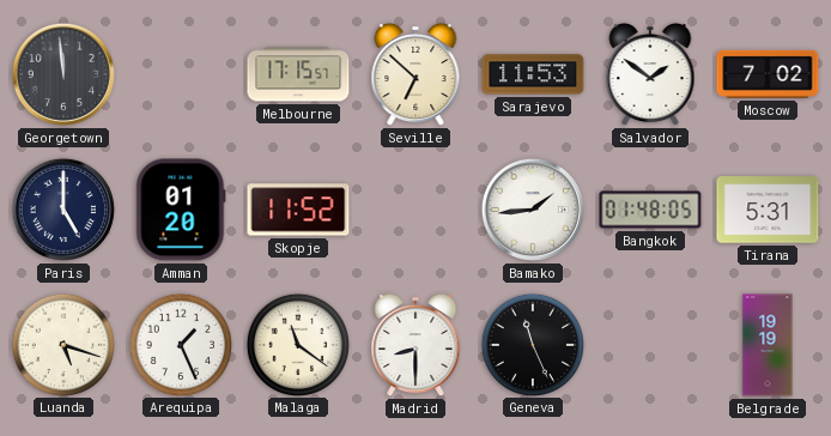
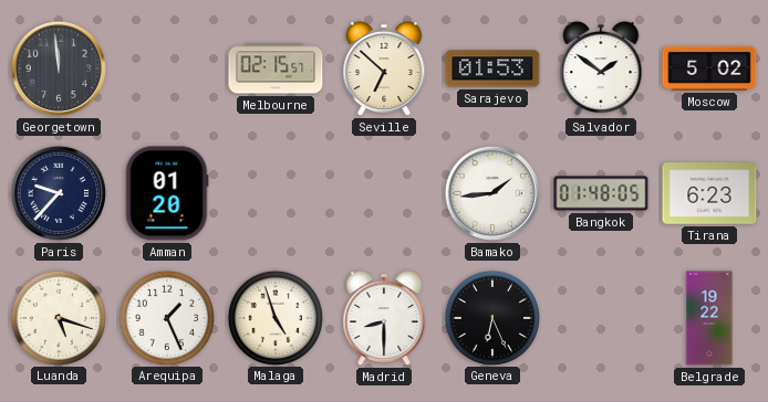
Melbourne: 17:15 -> 02:15
Sarajevo: 11:53 -> 01:53
Moscow: 7:02 -> 5:02
Paris: 5:00 -> 9:37
Skopje: 11:52 -> none
Tirana: 5:31 -> 6:23
Malaga: 11:21 -> 4:57
Geneva: 11:26 -> 6:26
Belgrade: 19:19 -> 19:22
